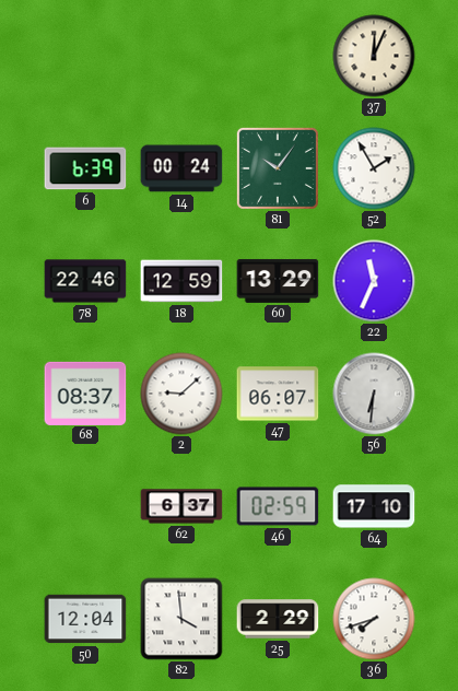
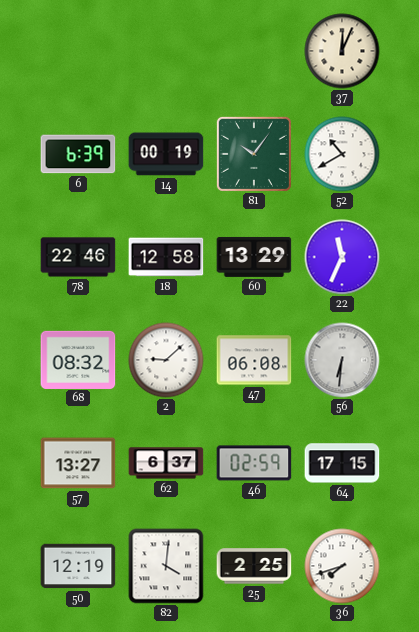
14: 00:24 -> 00:19
52: 1:55 -> 10:40
18: 12:59 -> 12:58
68: 08:37 -> 08:32
47: 06:07 -> 06:08
57: none -> 13:27
64: 17:10 -> 17:15
50: 12:04 -> 12:19
82: 3:59 -> 4:01
25: 2:29 -> 2:25
